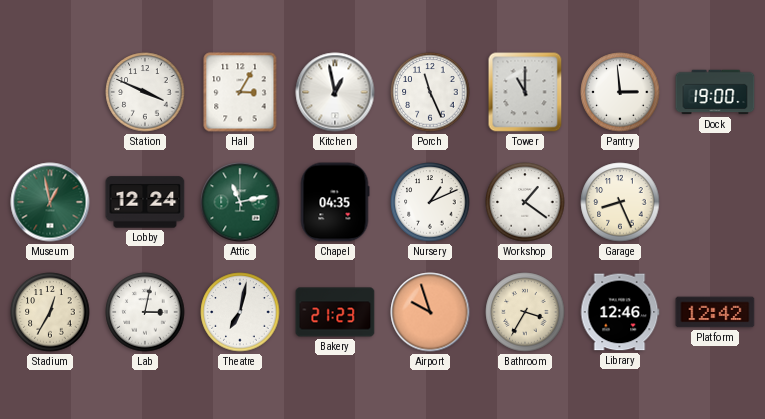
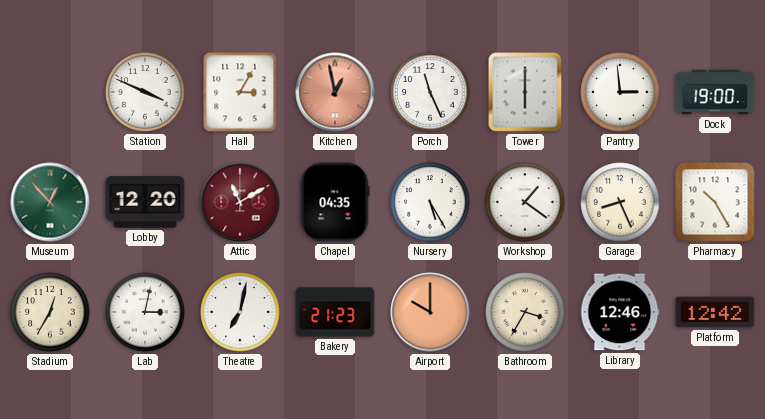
Kitchen dial: white -> salmon
Tower: 11:00 -> 6:00
Museum: 12:58 -> 12:53
Lobby: 12:24 -> 12:20
Attic: 11:13 -> 11:10
Attic dial: green -> burgundy
Nursery: 1:11 -> 5:25
Pharmacy: none -> 10:25
Airport: 9:57 -> 10:00
